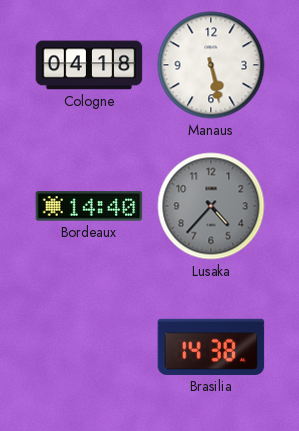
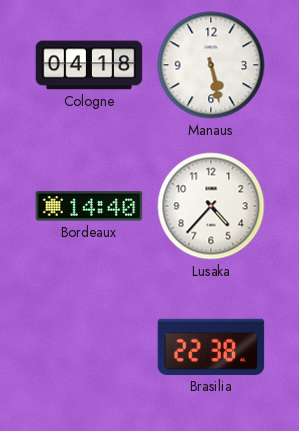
Lusaka dial: grey -> white
Brasilia: 14:38 -> 22:38
